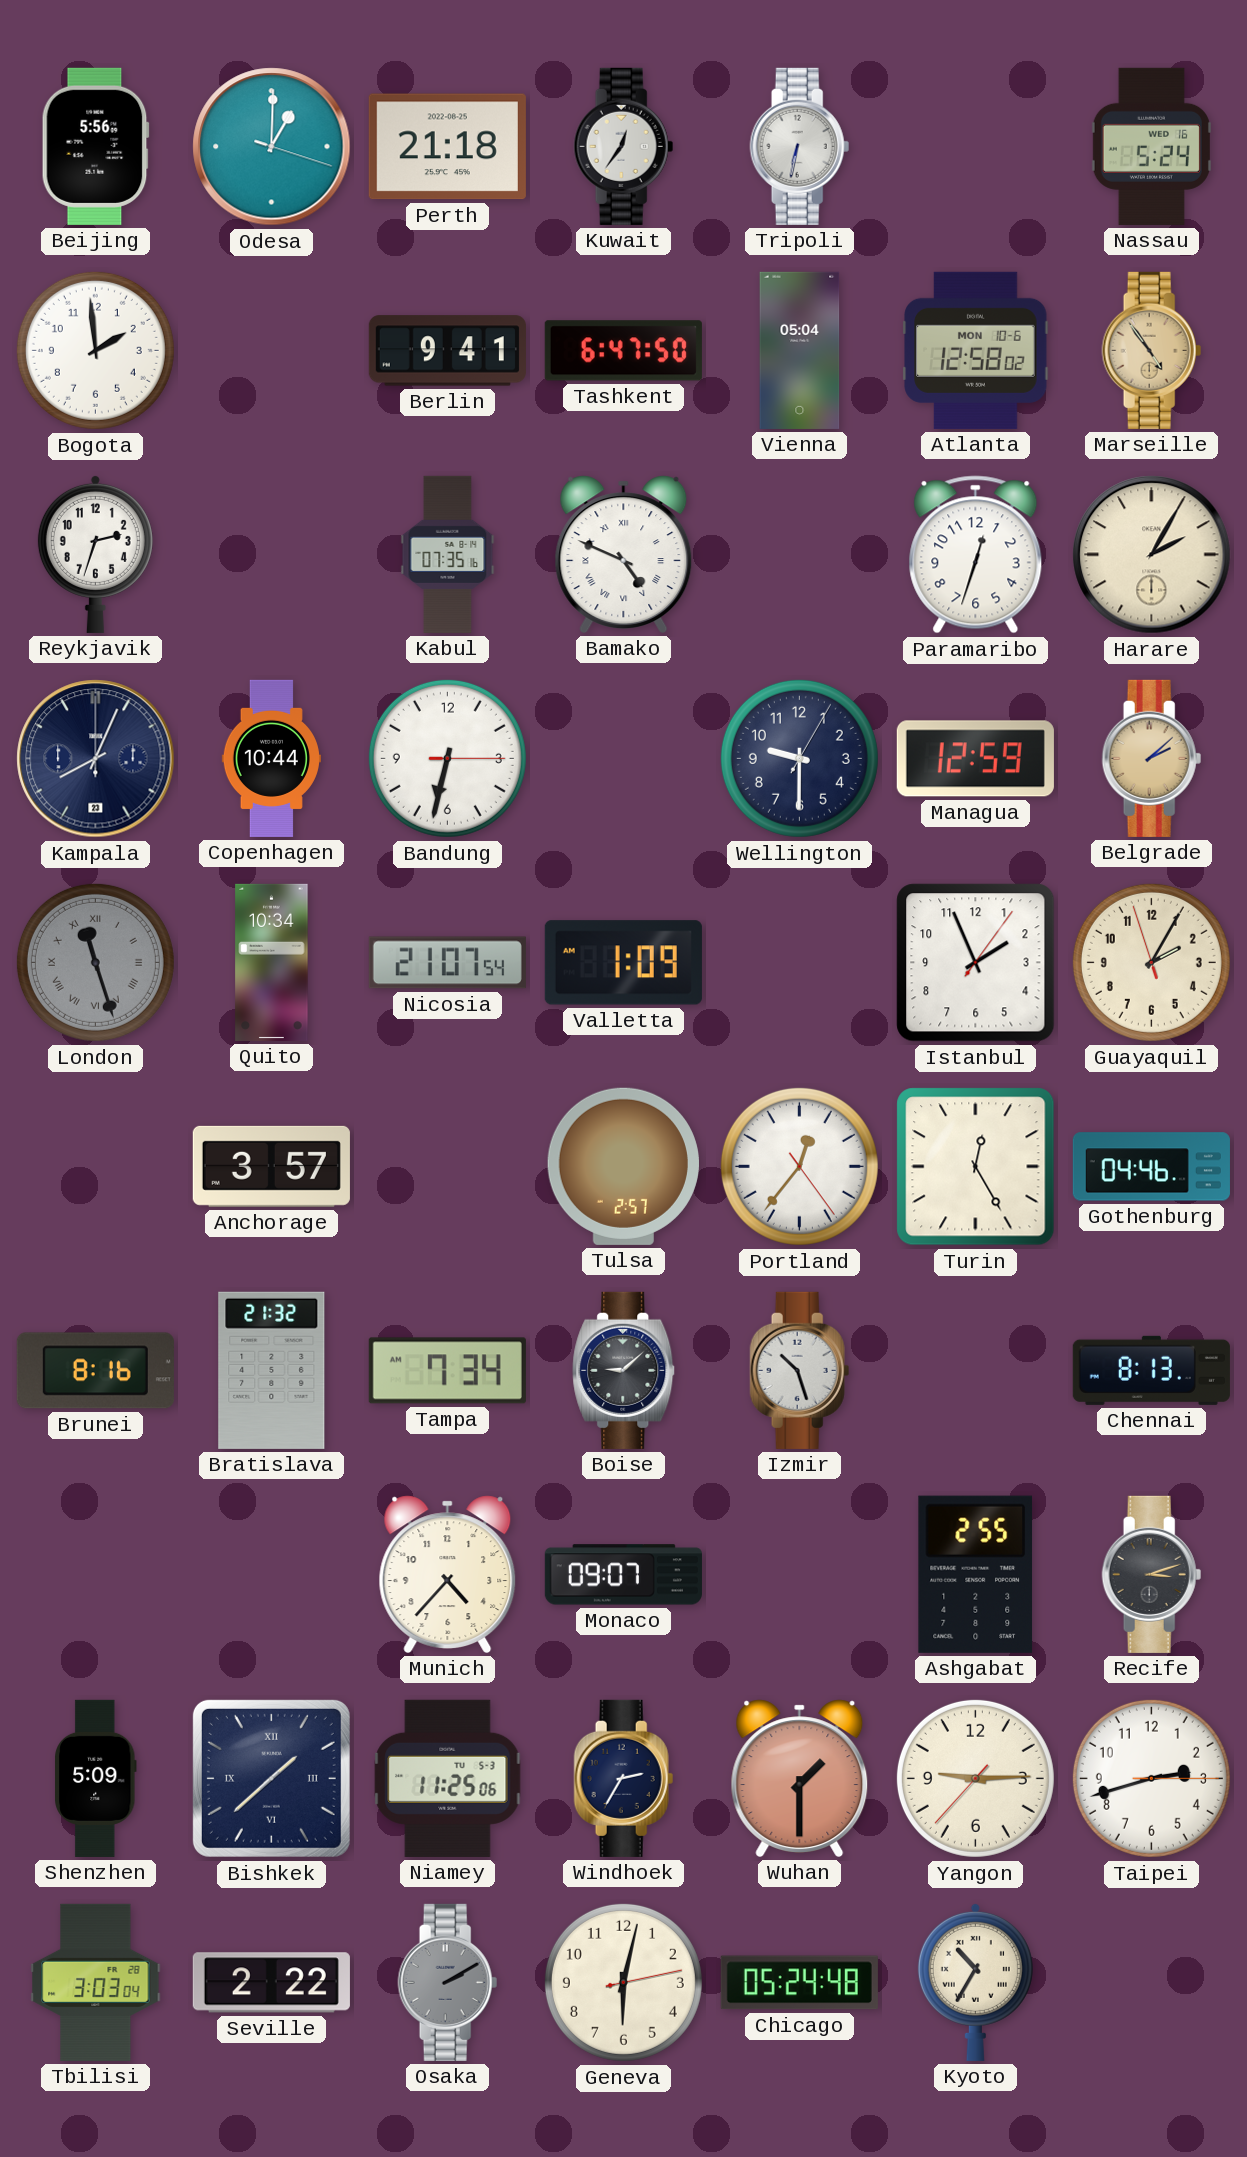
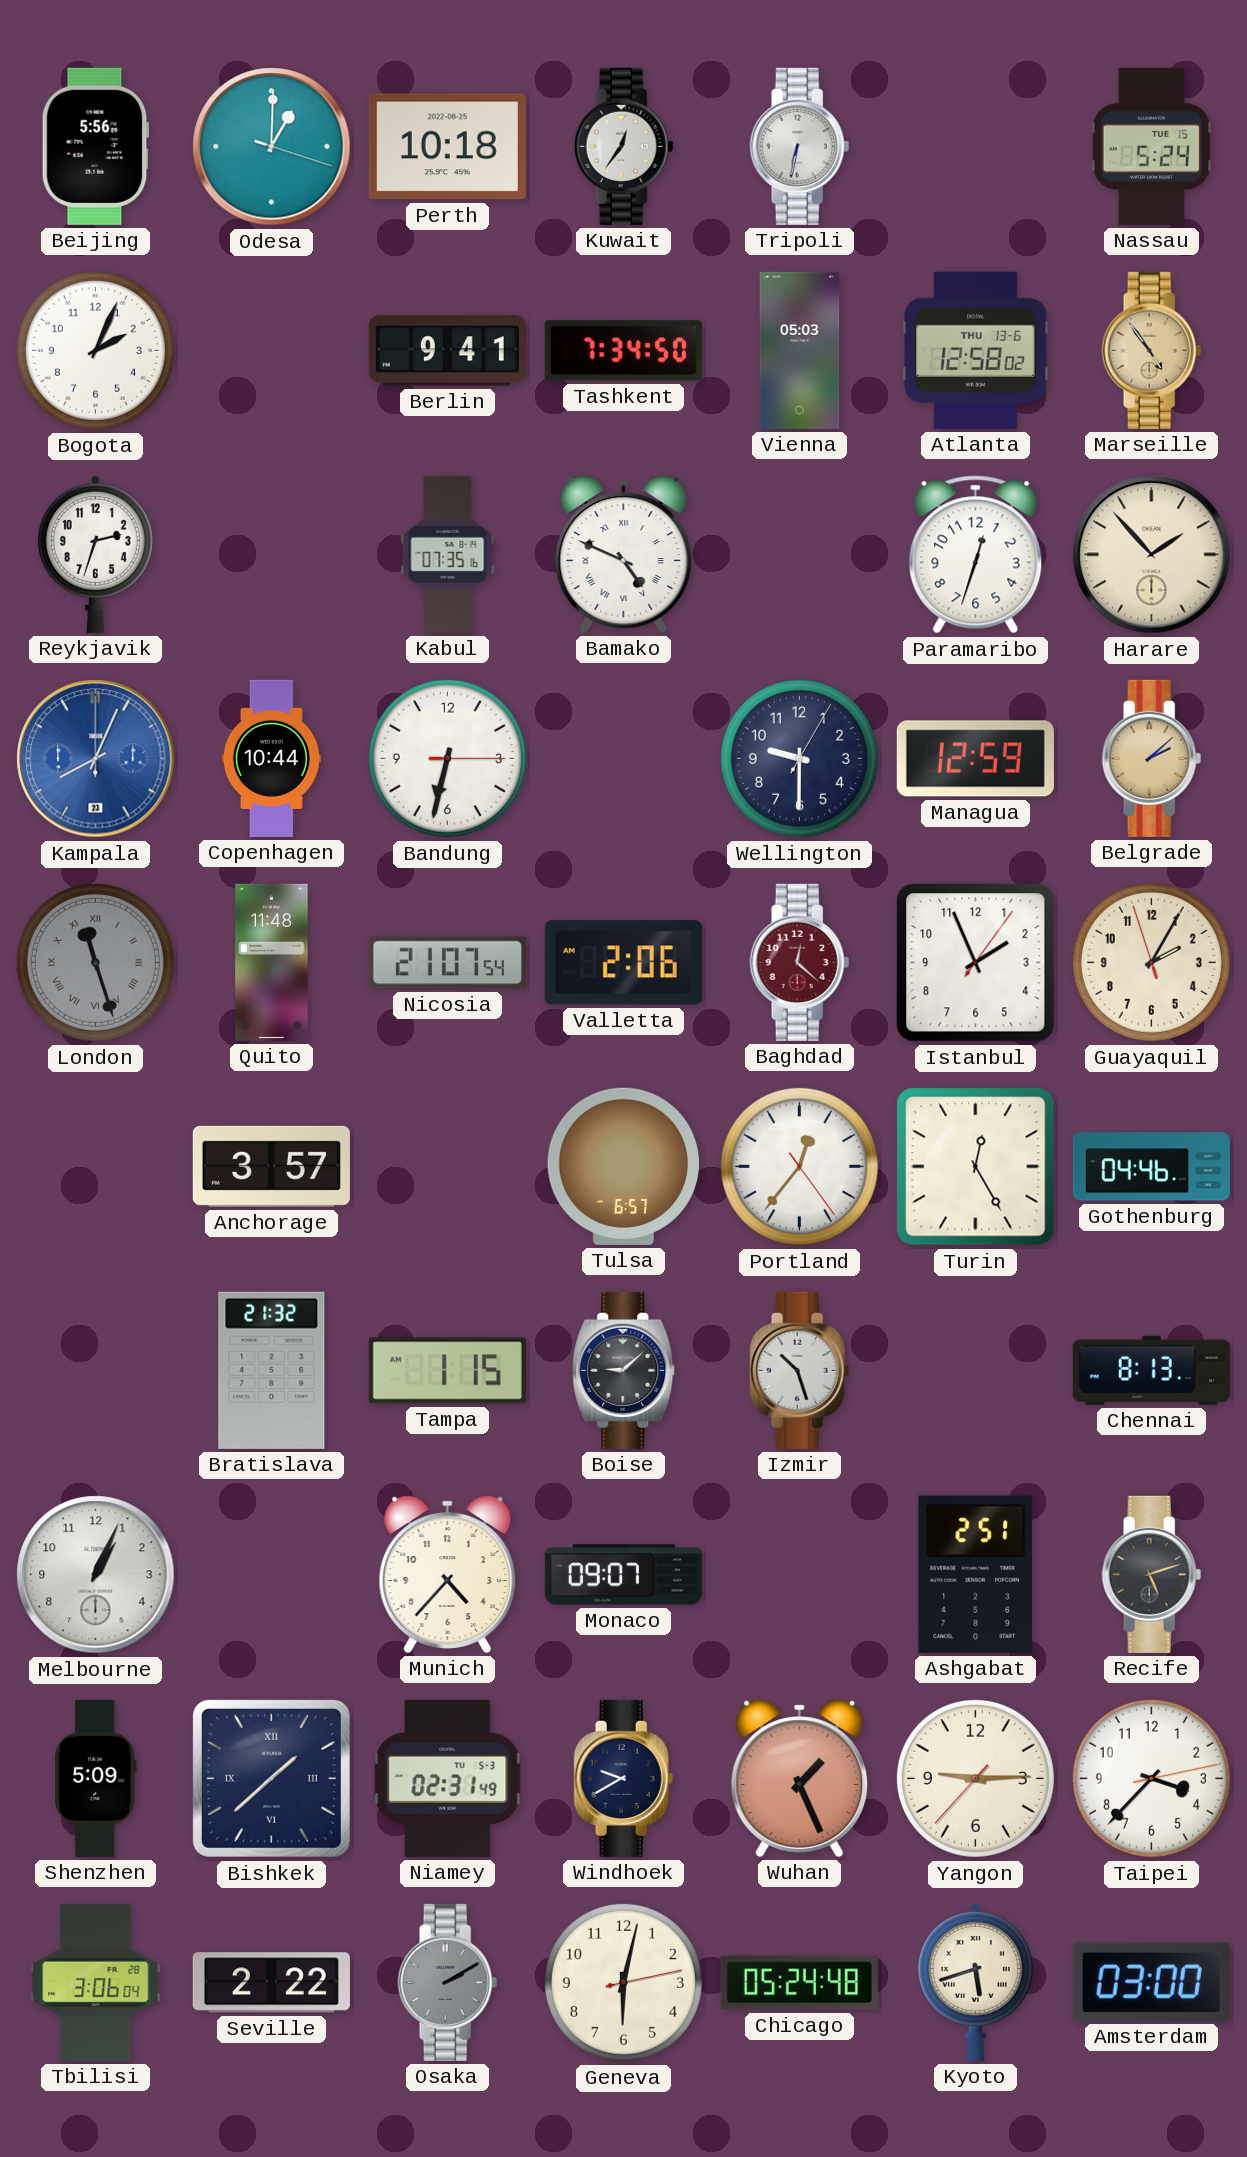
Perth: 21:18 -> 10:18
Nassau date: WED 16 -> TUE 15
Bogota: 1:59 -> 2:04
Tashkent: 6:47 -> 7:34
Vienna: 05:04 -> 05:03
Atlanta date: MON 10-6 -> THU 13-6
Harare: 2:05 -> 1:53
Kampala dial: navy -> blue
Quito: 10:34 -> 11:48
Valletta: 1:09 -> 2:06
Baghdad: none -> 12:22
Tulsa: 2:57 -> 6:57
Brunei: 8:16 -> none
Tampa: 7:34 -> 1:15
Melbourne: none -> 1:04
Ashgabat: 2:55 -> 2:51
Recife: 3:12 -> 5:12
Niamey: 11:25 -> 02:31
Windhoek: 2:35 -> 9:40
Wuhan: 1:30 -> 1:26
Taipei: 2:42 -> 3:37
Tbilisi: 3:03 -> 3:06
Kyoto: 10:35 -> 5:42
Amsterdam: none -> 03:00
